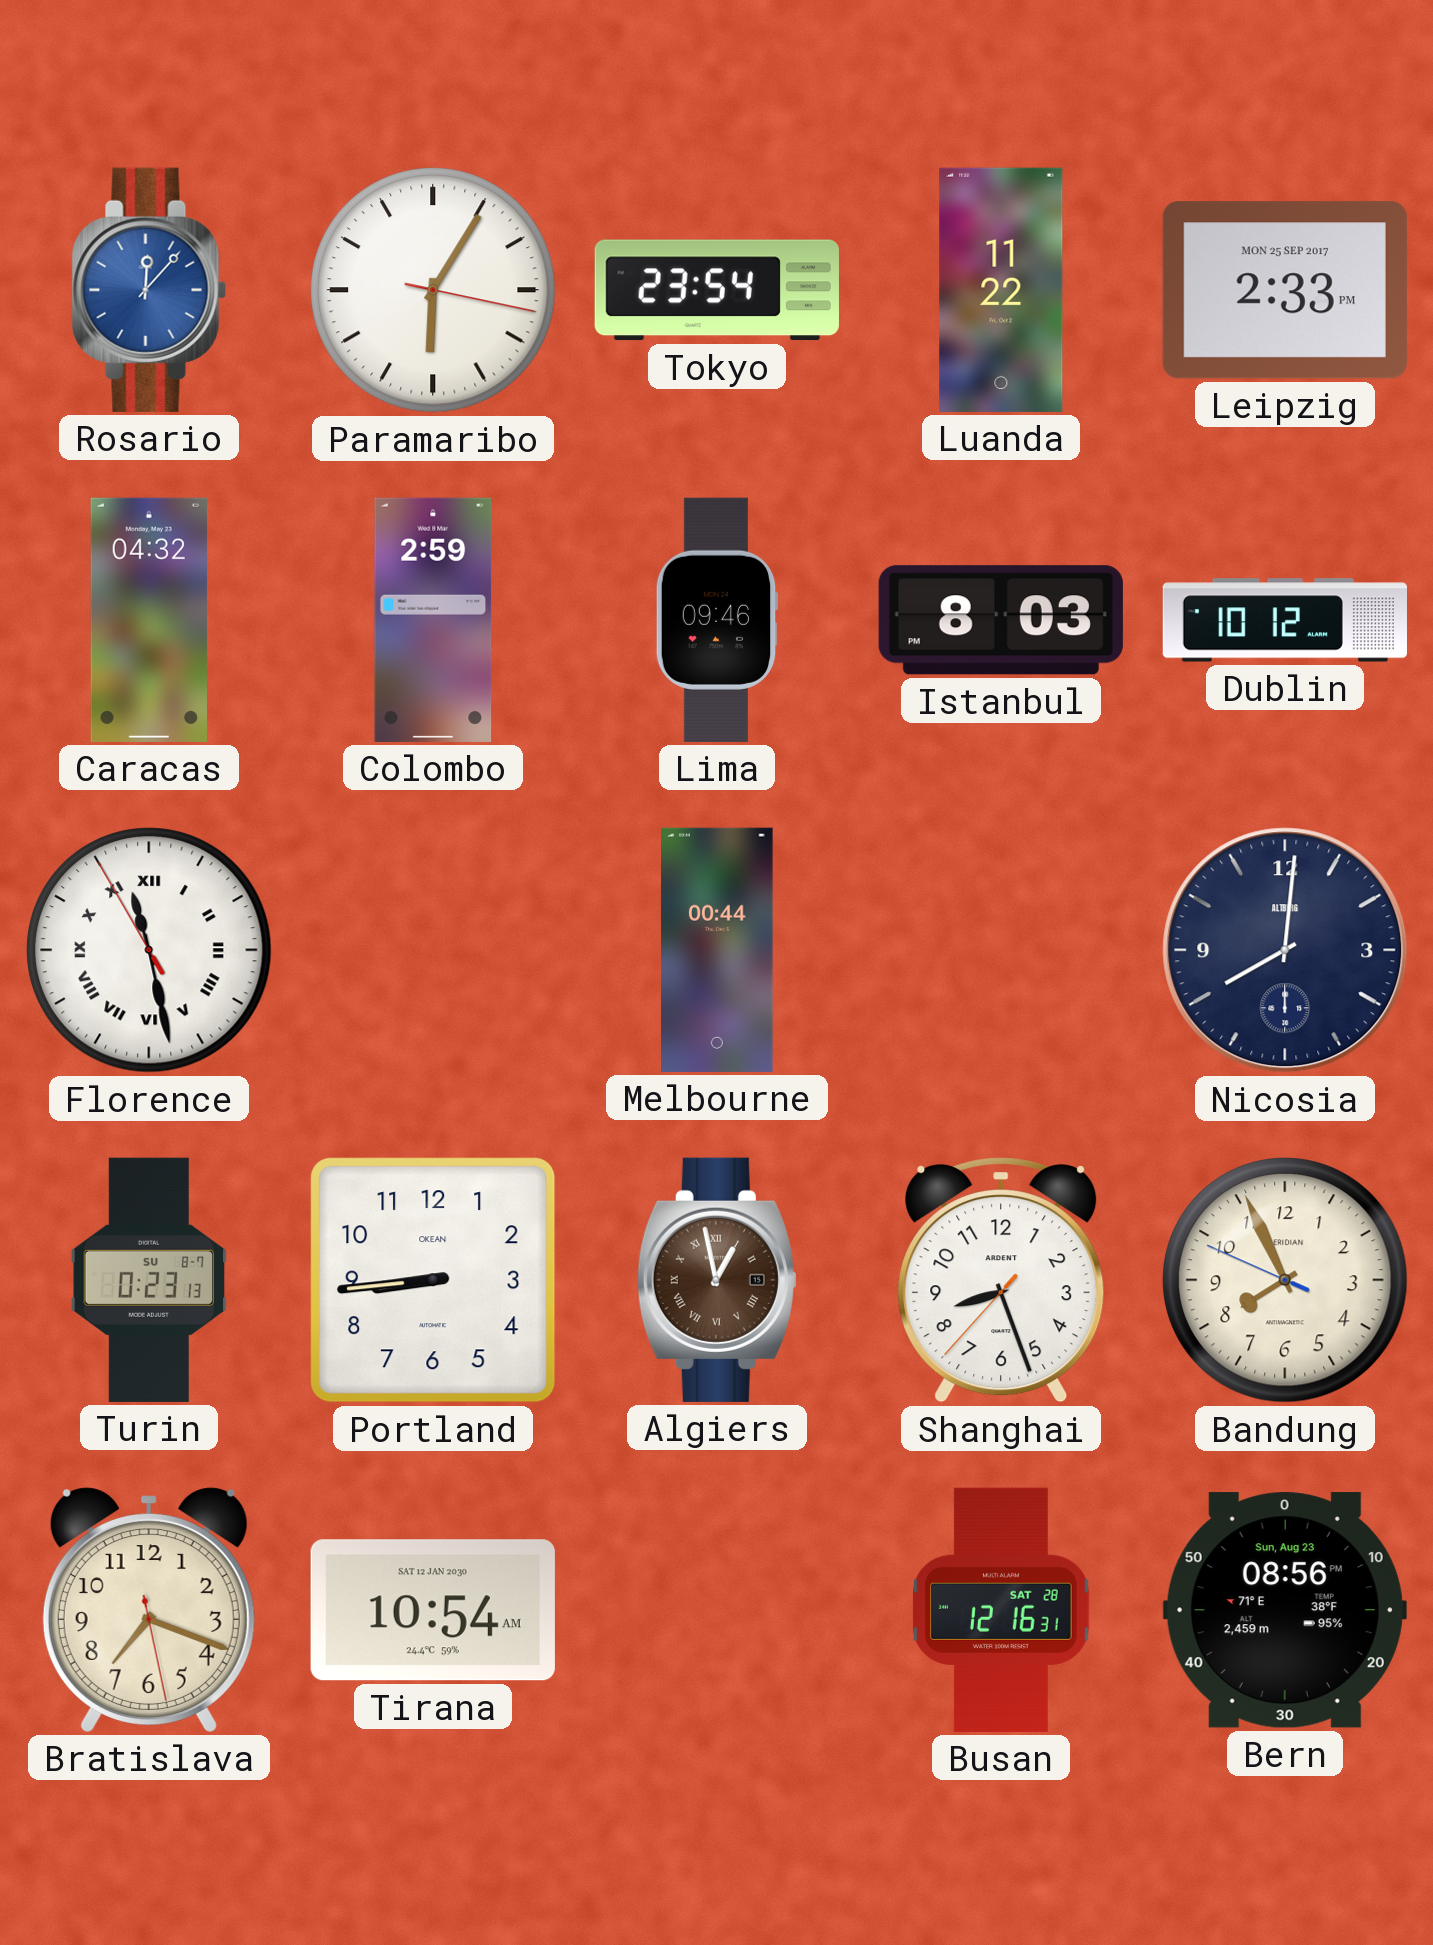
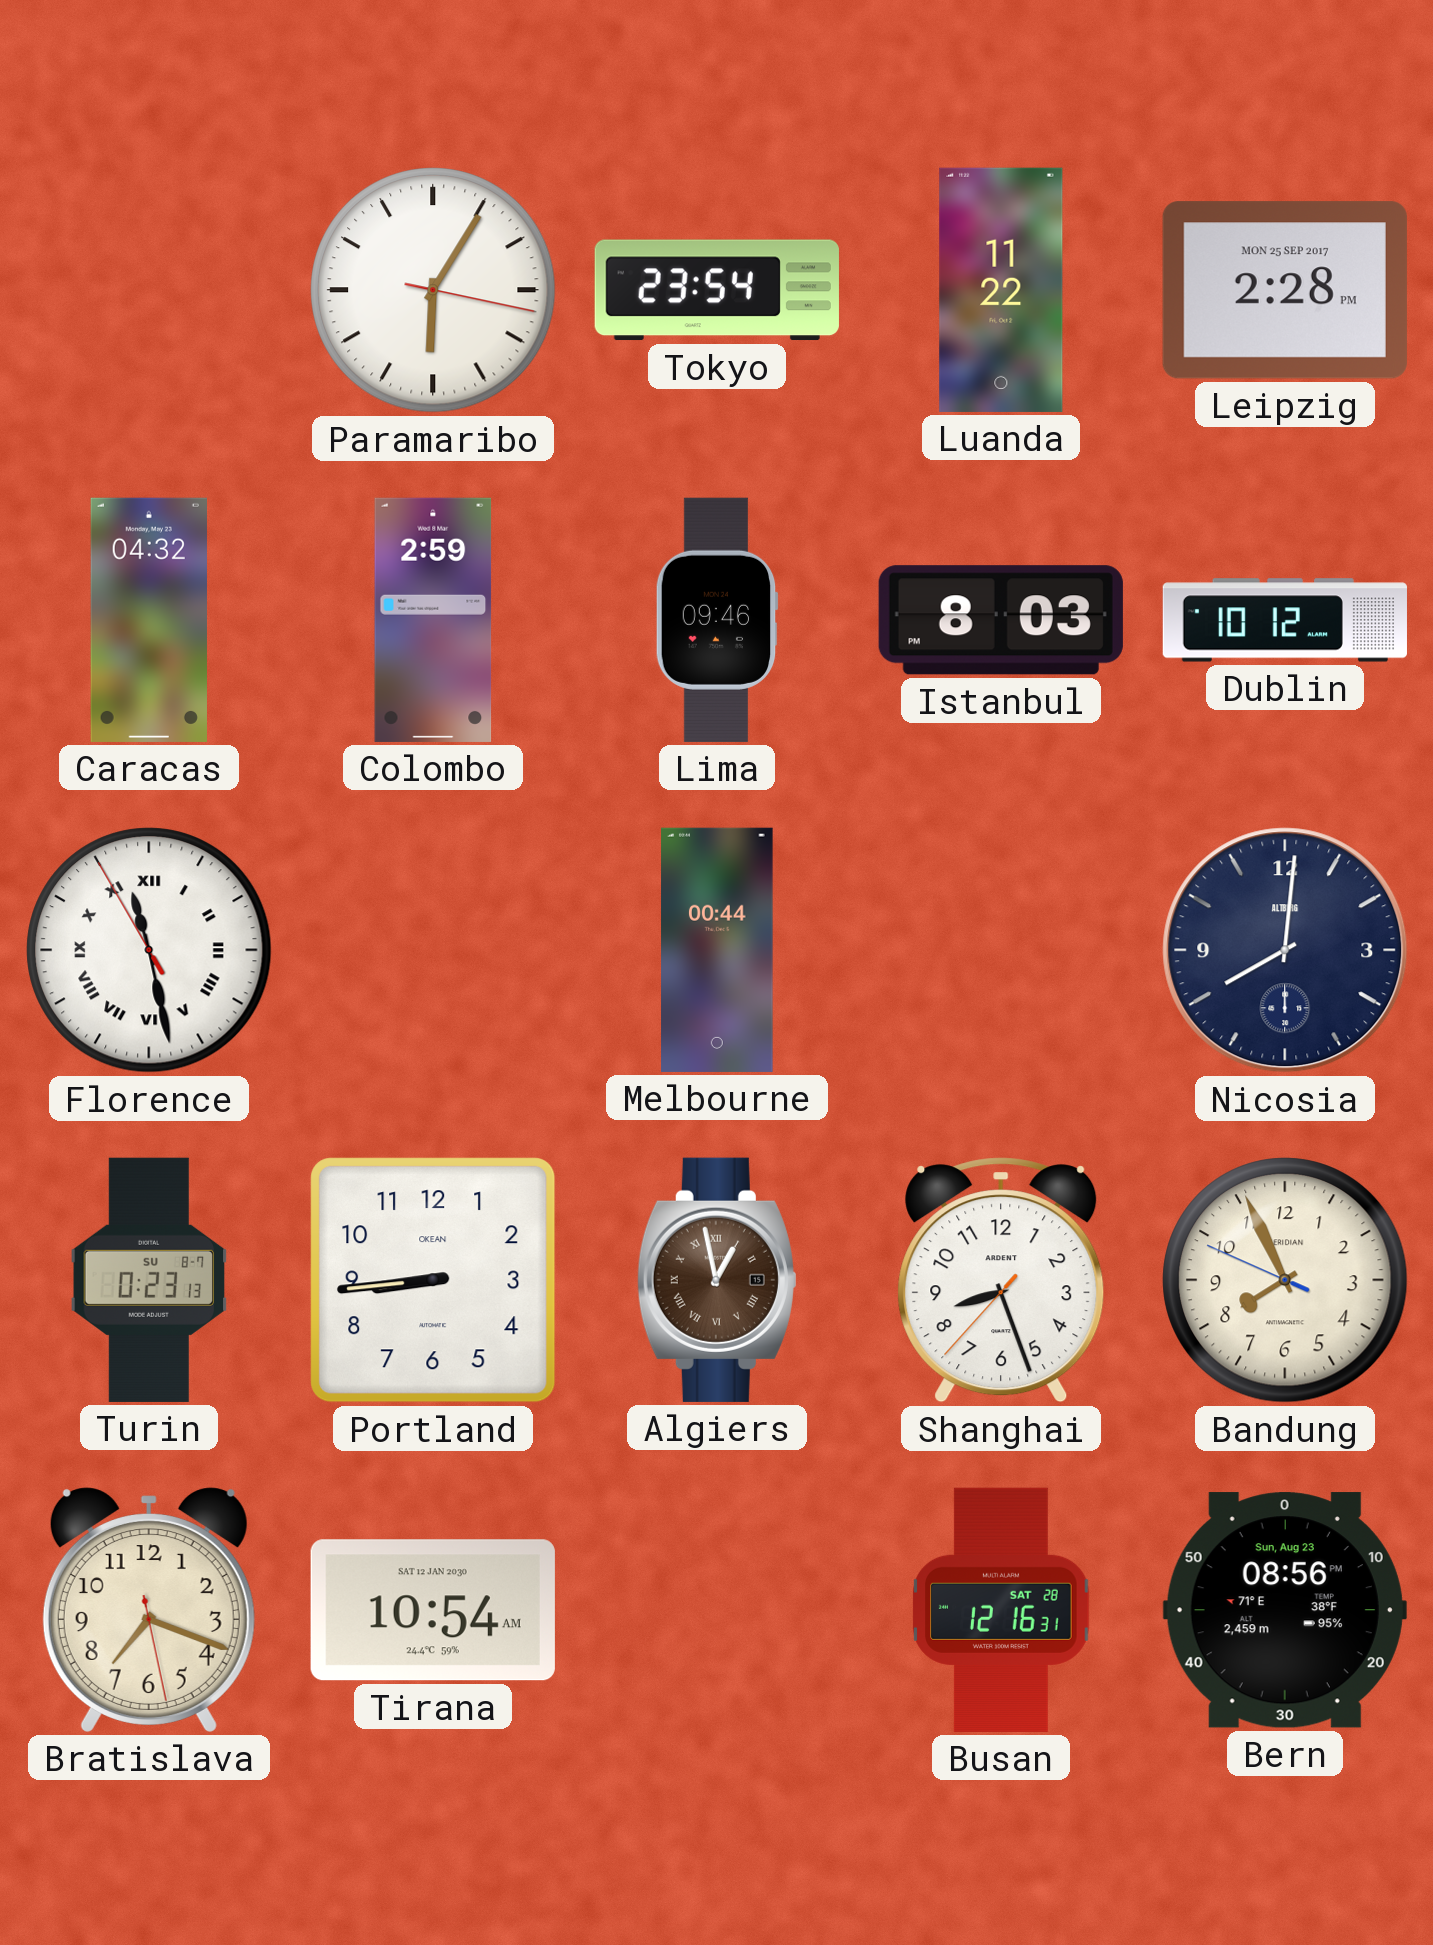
Rosario: 12:07 -> none
Leipzig: 2:33 -> 2:28
